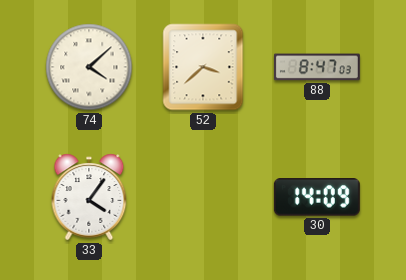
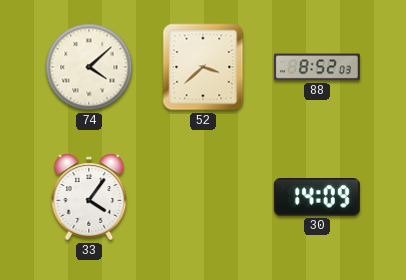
88: 8:47 -> 8:52
